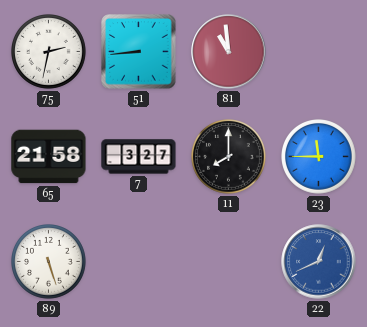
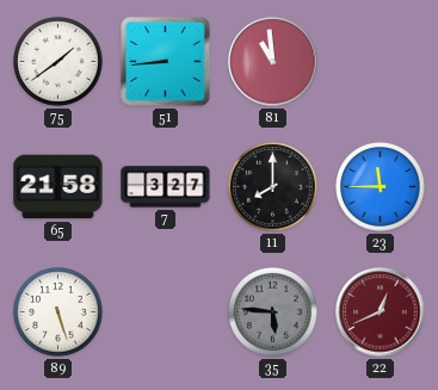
75: 2:32 -> 1:39
35: none -> 5:46
22 dial: blue -> burgundy
